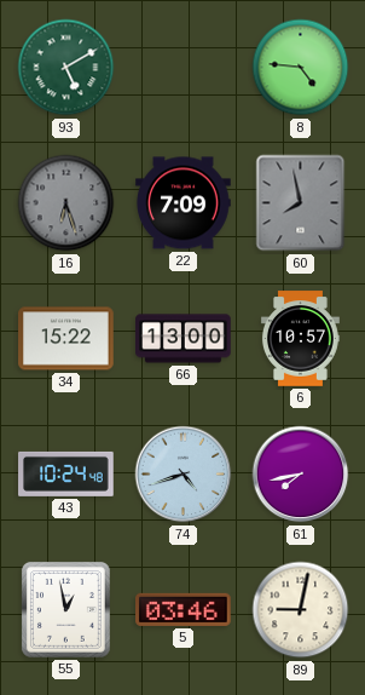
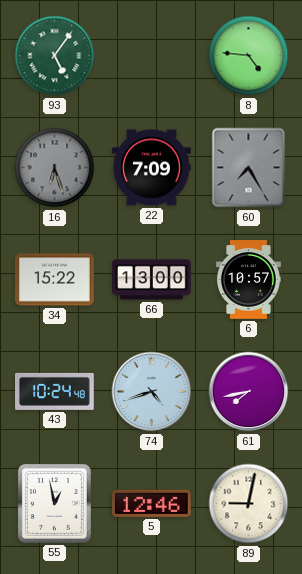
93: 5:10 -> 5:06
60: 7:58 -> 7:25
5: 03:46 -> 12:46
